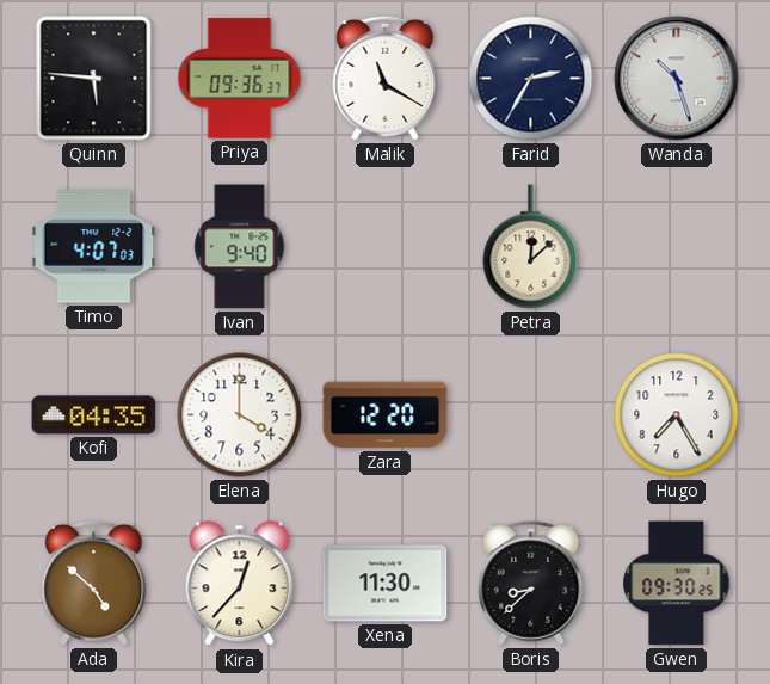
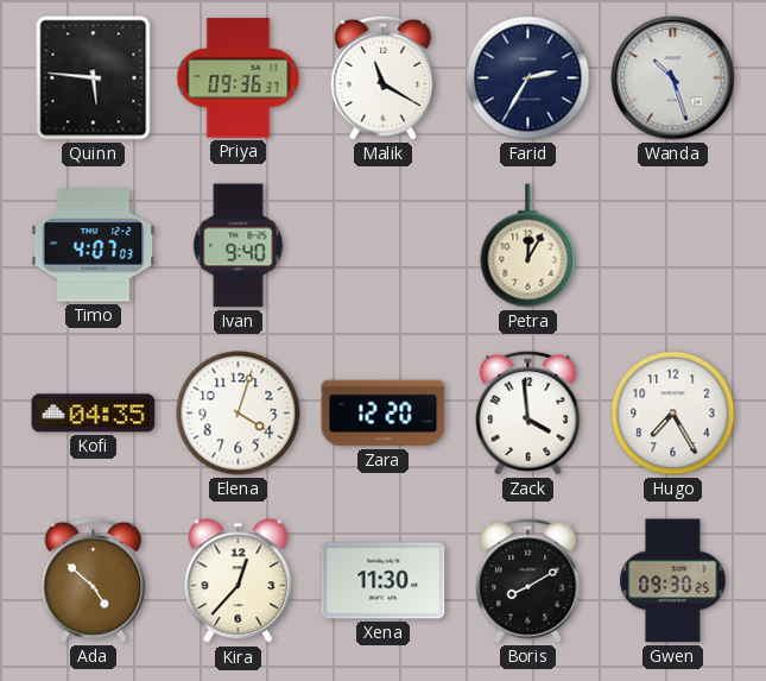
Petra: 12:08 -> 12:05
Elena: 4:00 -> 4:03
Zack: none -> 3:59
Boris: 8:38 -> 8:10
